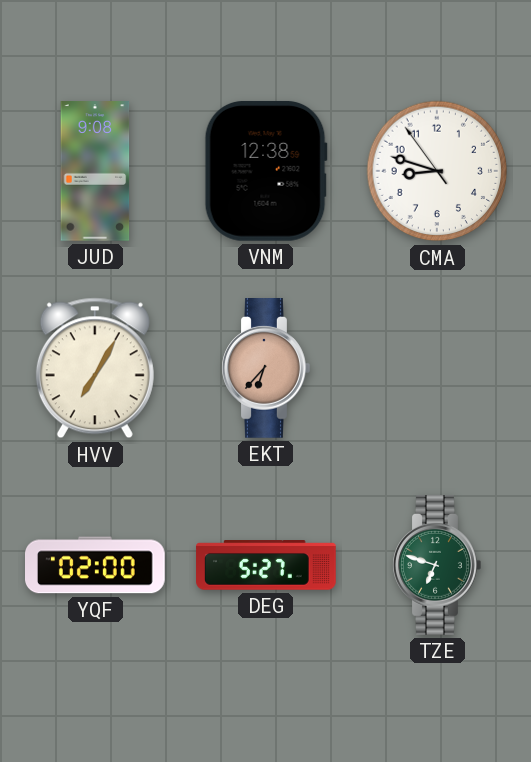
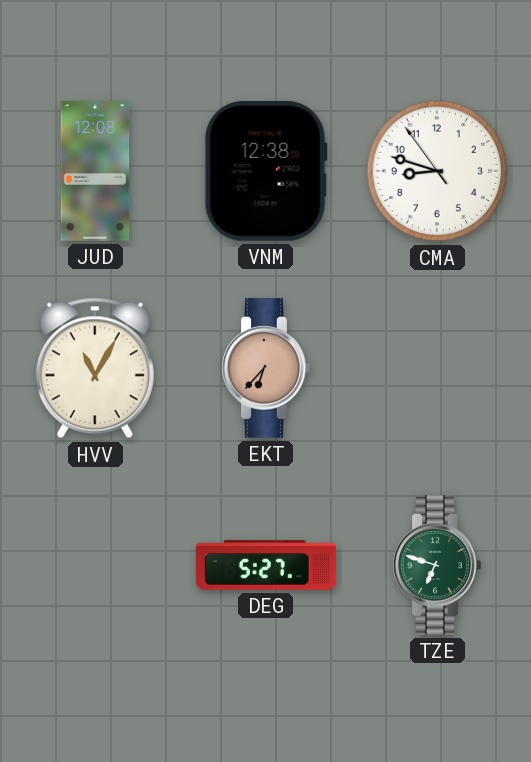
JUD: 9:08 -> 12:08
HVV: 7:05 -> 11:05
YQF: 02:00 -> none
